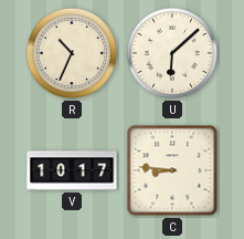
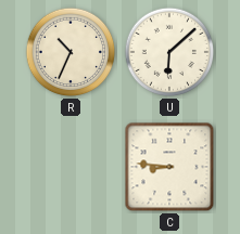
V: 10:17 -> none
